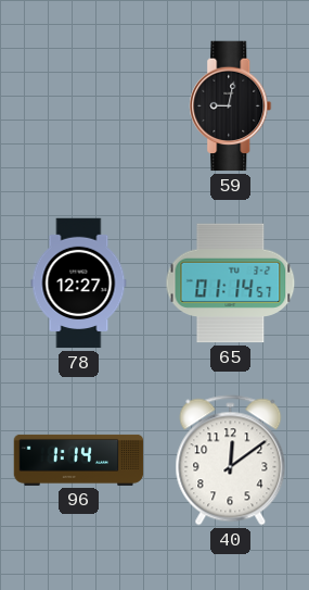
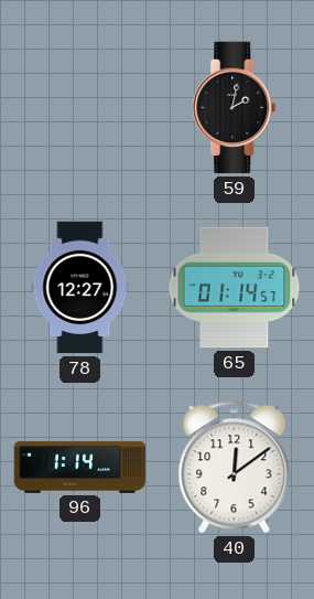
59: 9:02 -> 2:02
